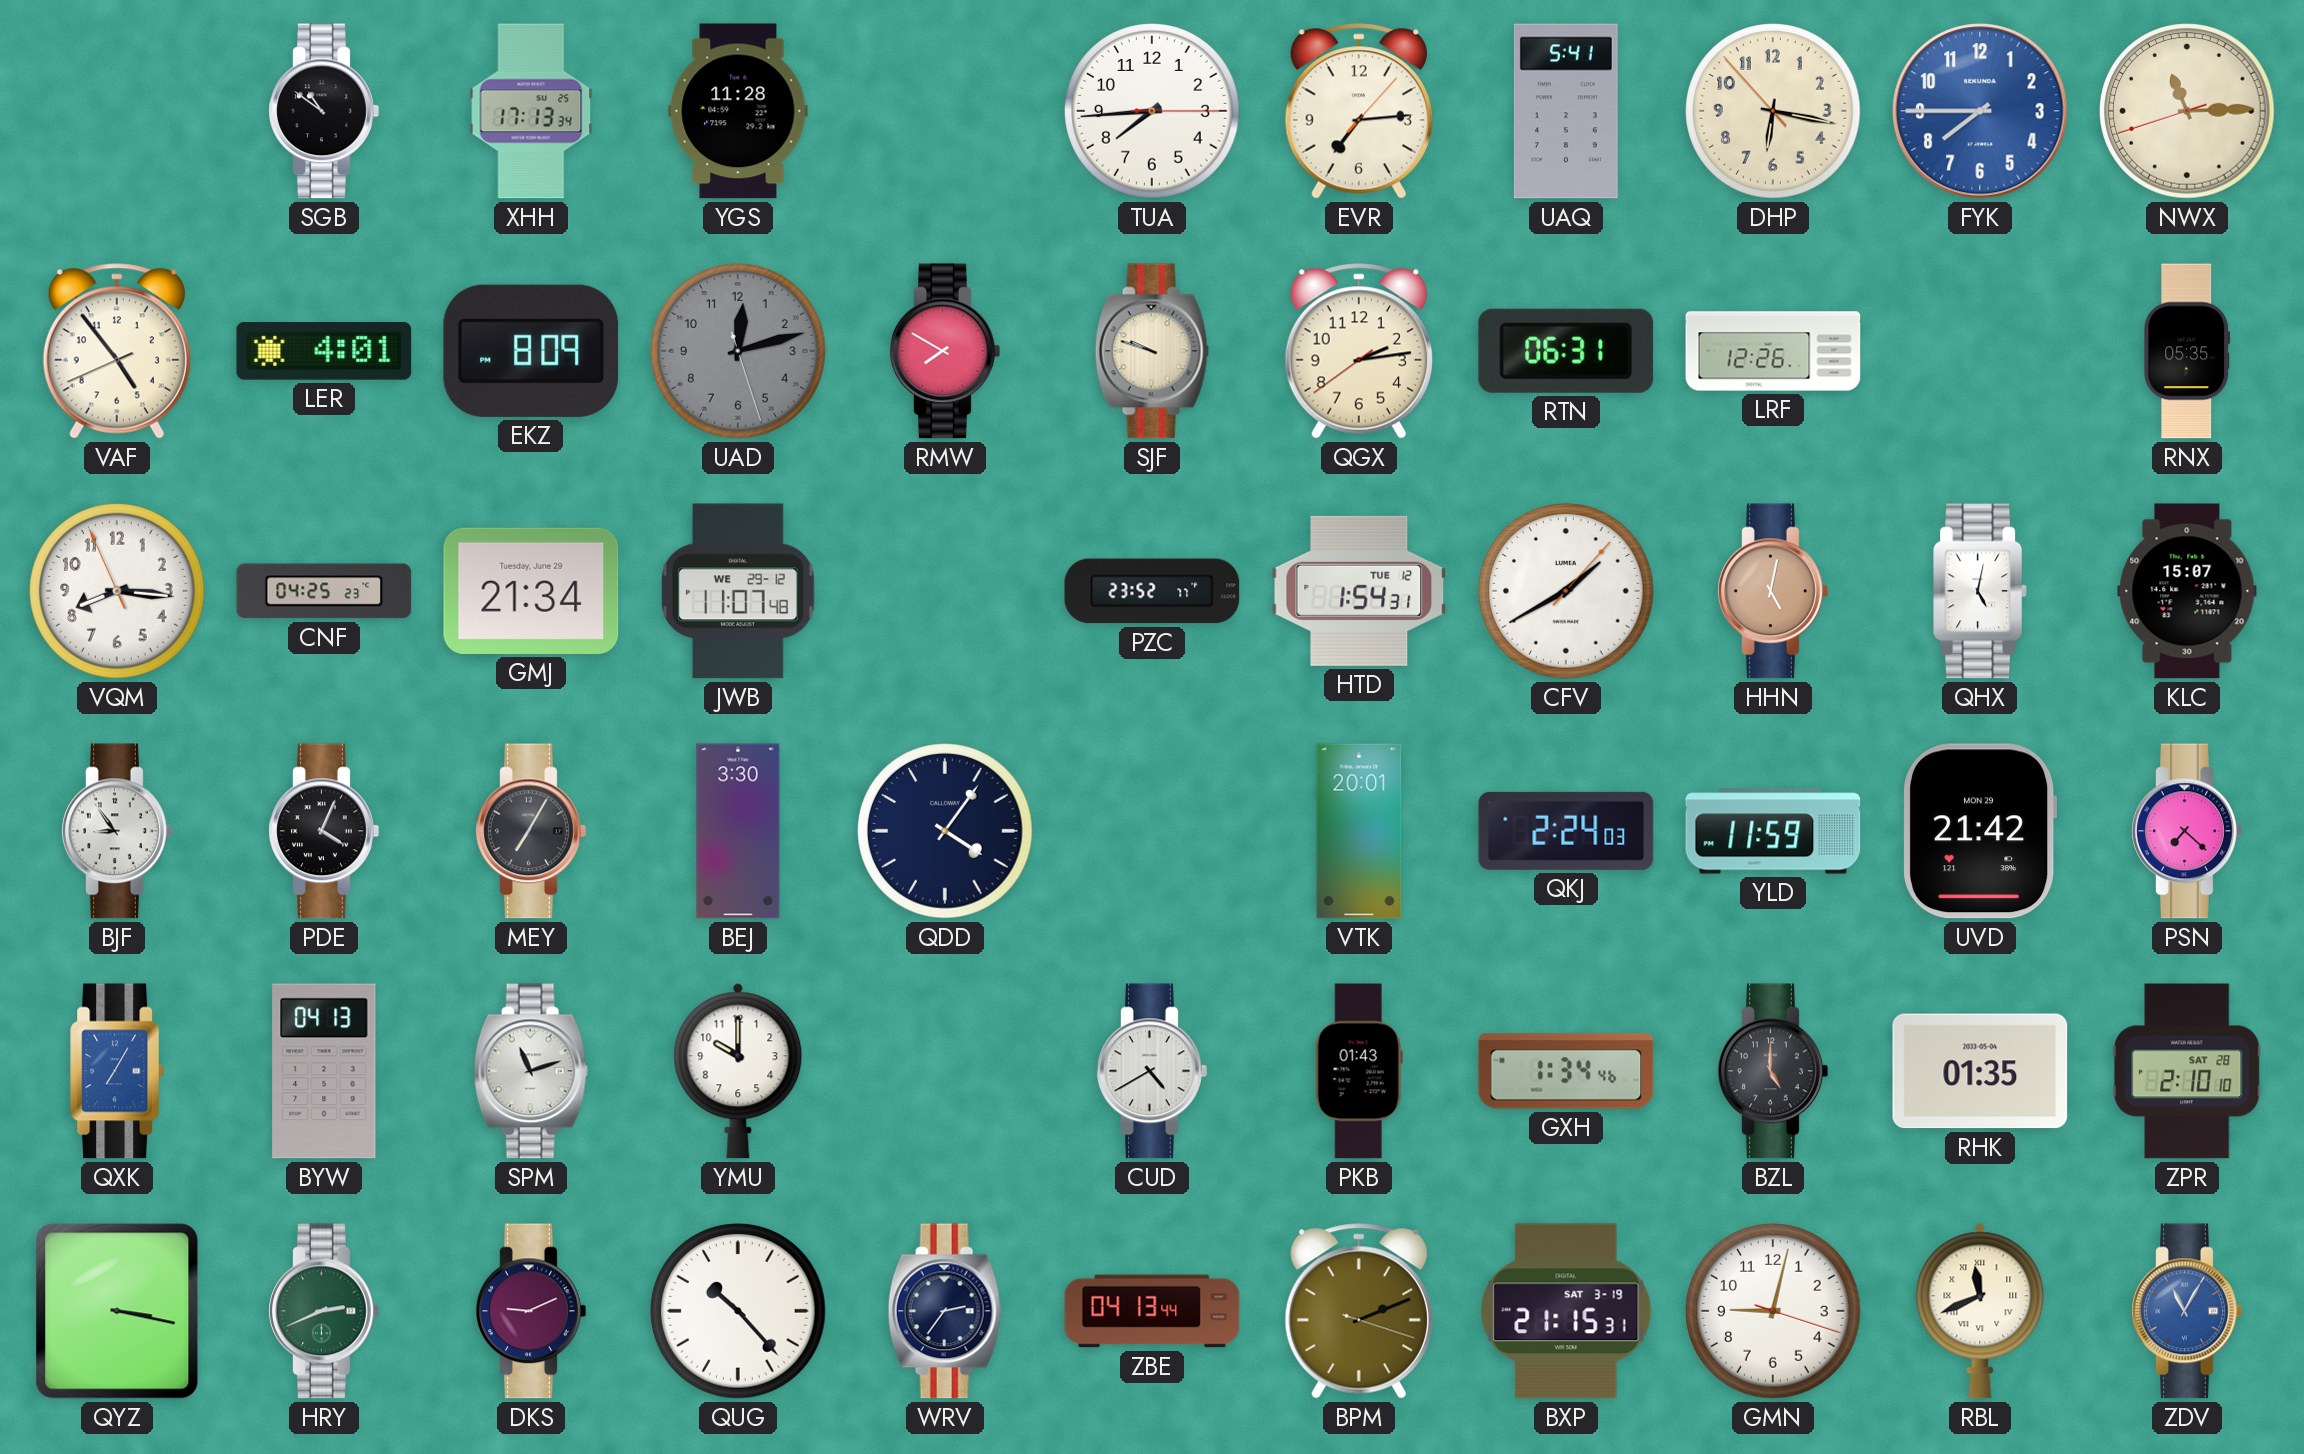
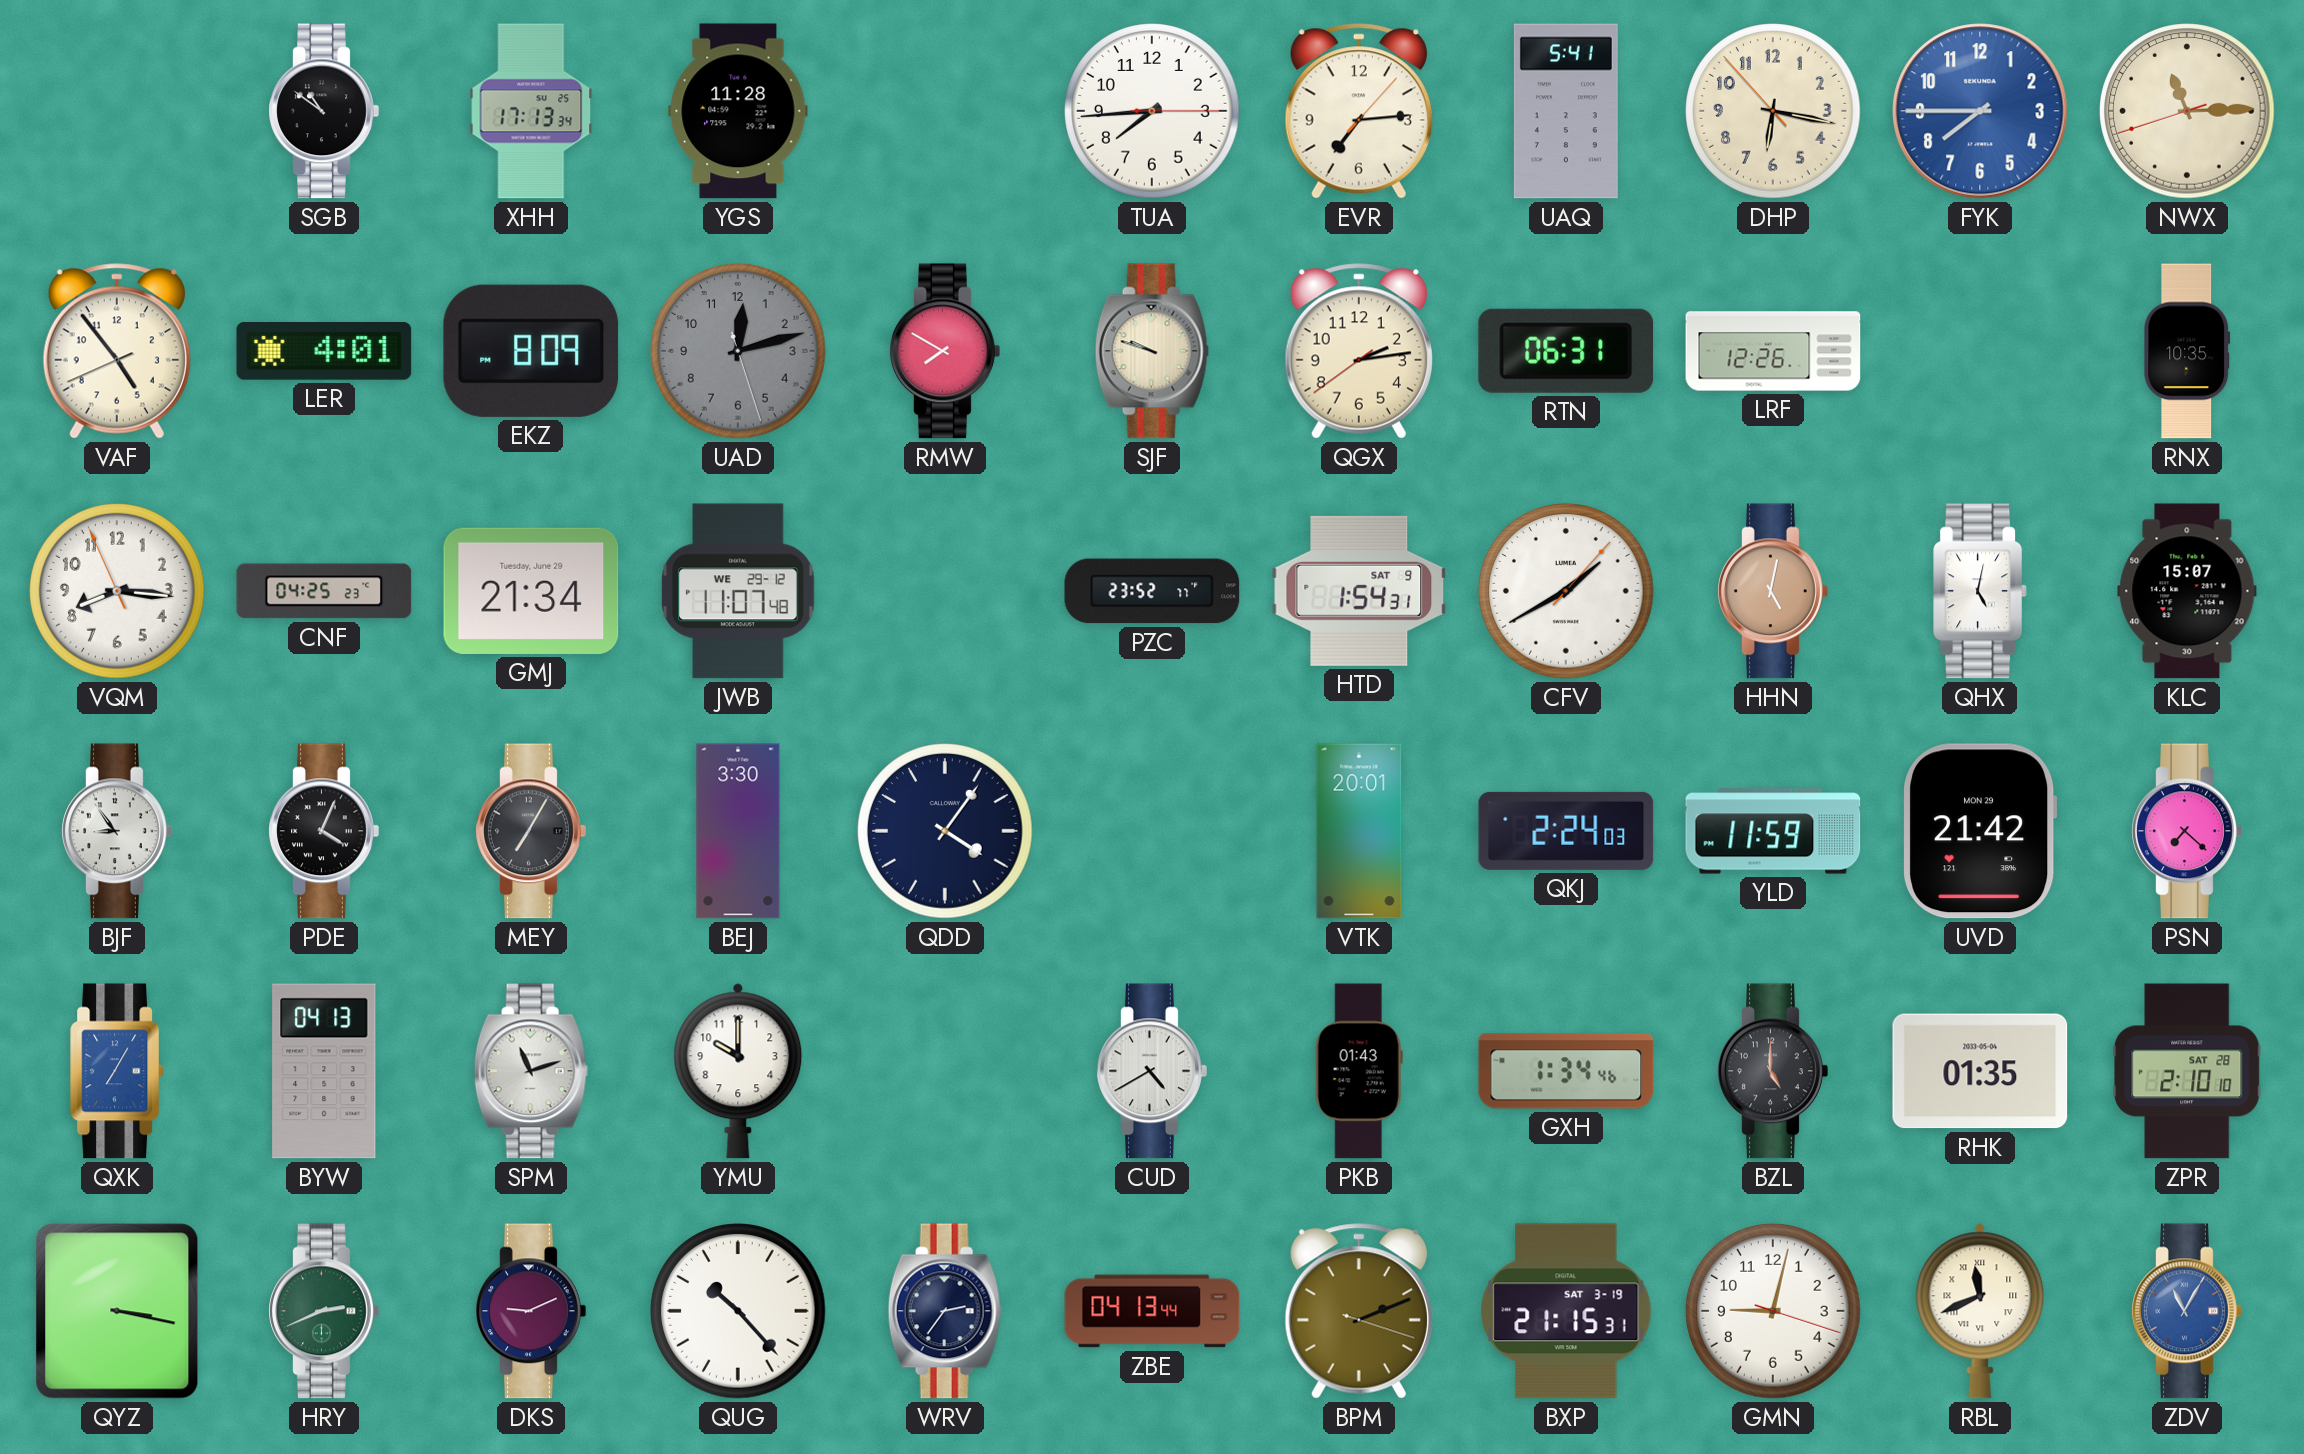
RNX: 05:35 -> 10:35
HTD date: TUE 12 -> SAT 9
